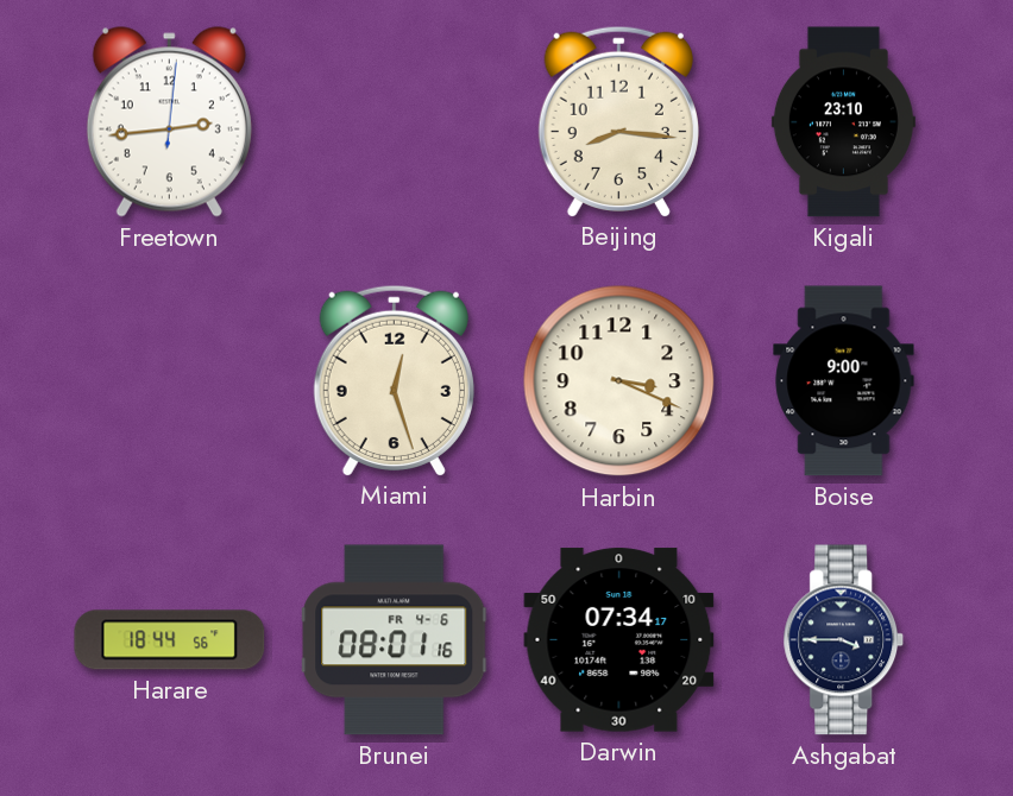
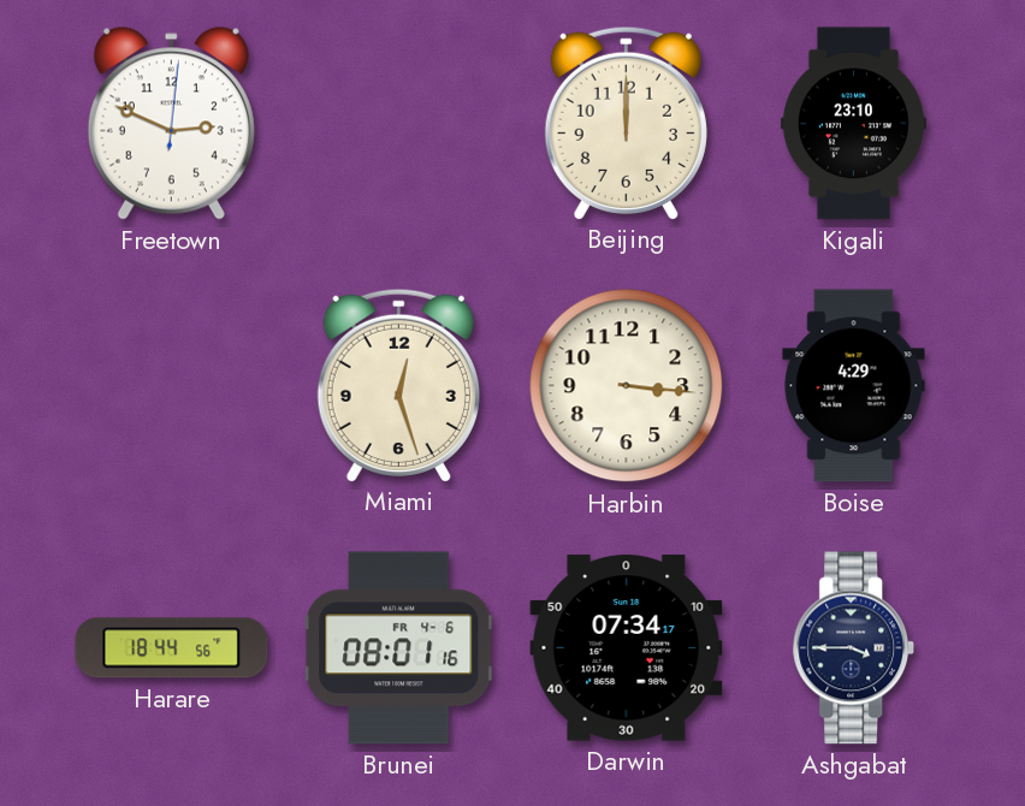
Freetown: 2:44 -> 2:49
Beijing: 8:16 -> 12:00
Harbin: 3:19 -> 3:16
Boise: 9:00 -> 4:29
